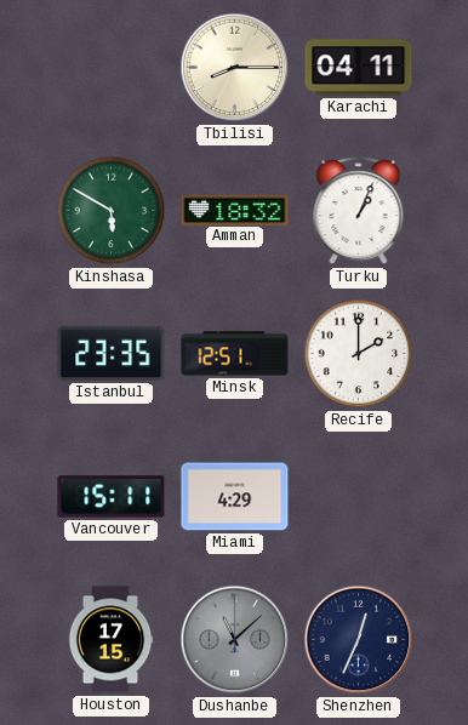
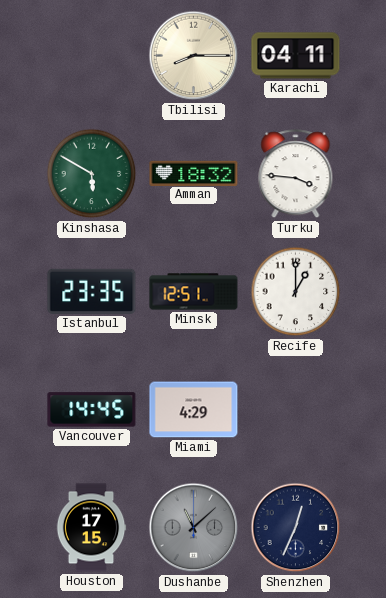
Turku: 1:04 -> 3:46
Recife: 2:00 -> 1:00
Vancouver: 15:11 -> 14:45
